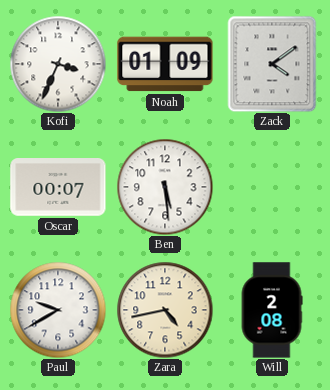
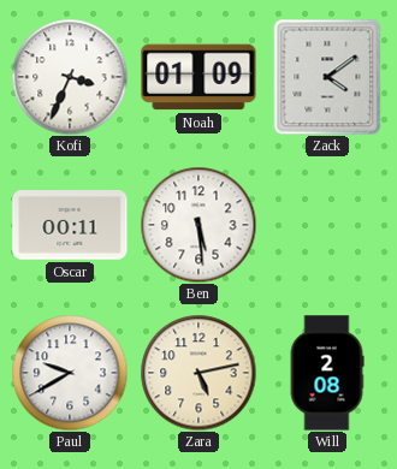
Oscar: 00:07 -> 00:11
Zara: 4:43 -> 5:13
